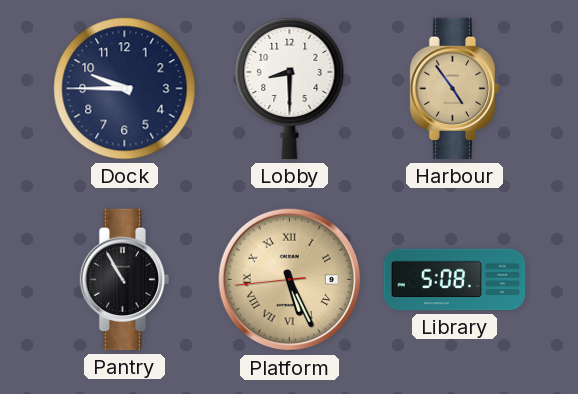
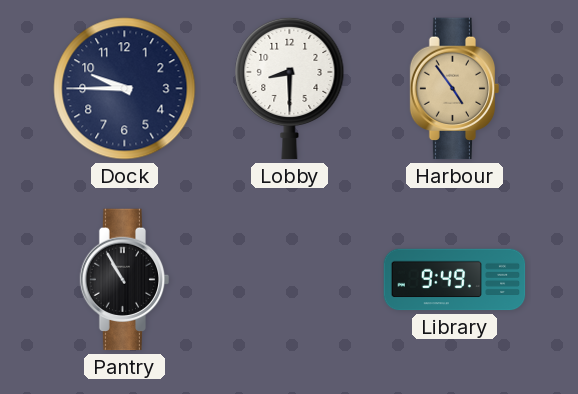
Platform: 5:25 -> none
Library: 5:08 -> 9:49
